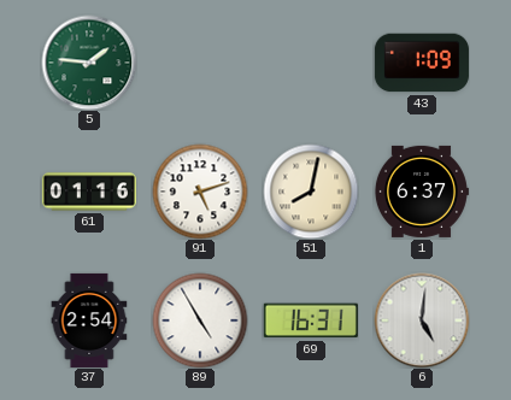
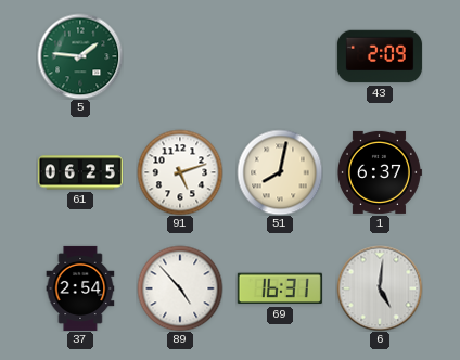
43: 1:09 -> 2:09
61: 01:16 -> 06:25
89: 4:55 -> 4:53
